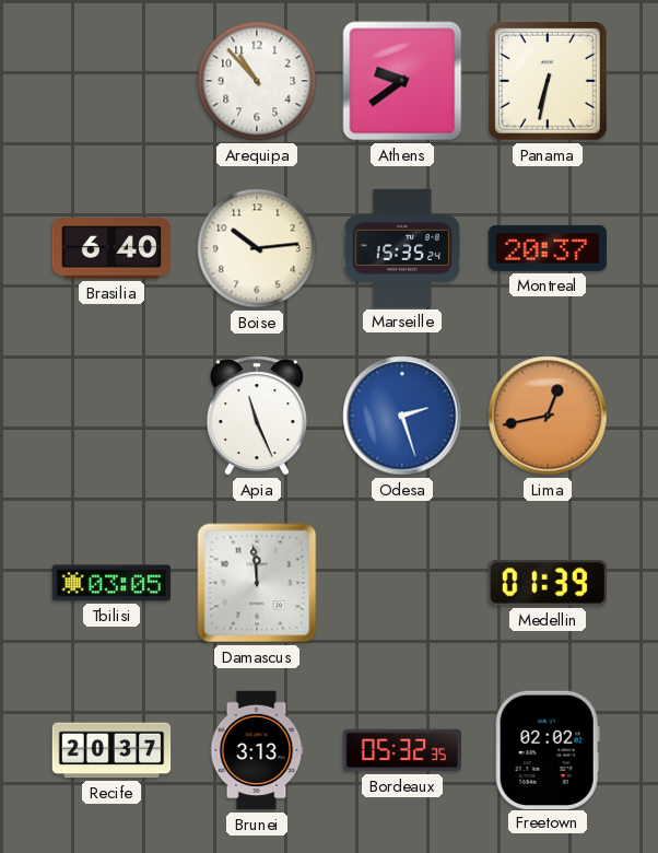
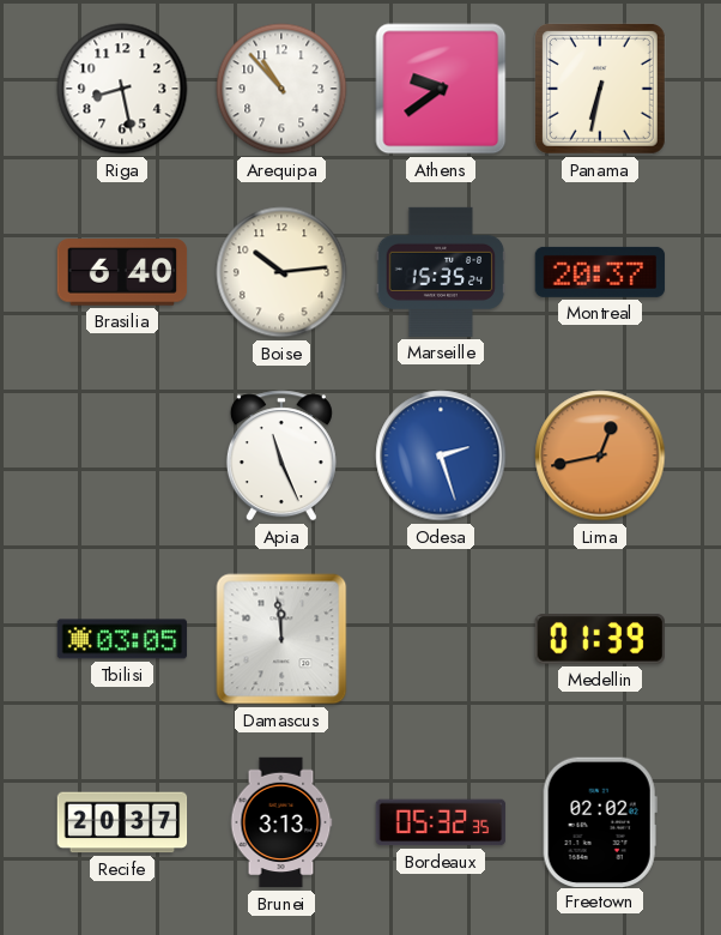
Riga: none -> 8:28
